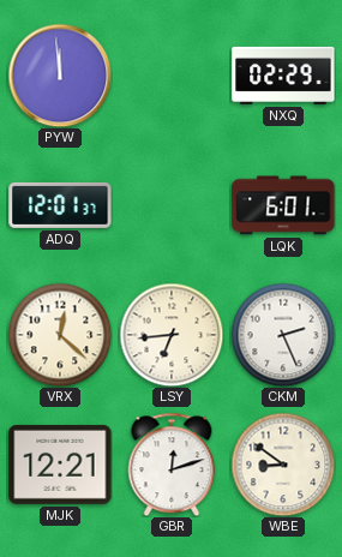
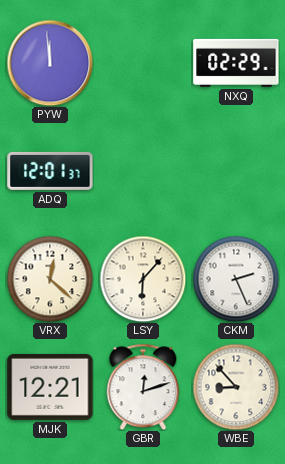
LQK: 6:01 -> none
LSY: 6:44 -> 6:07
WBE: 8:51 -> 8:53
